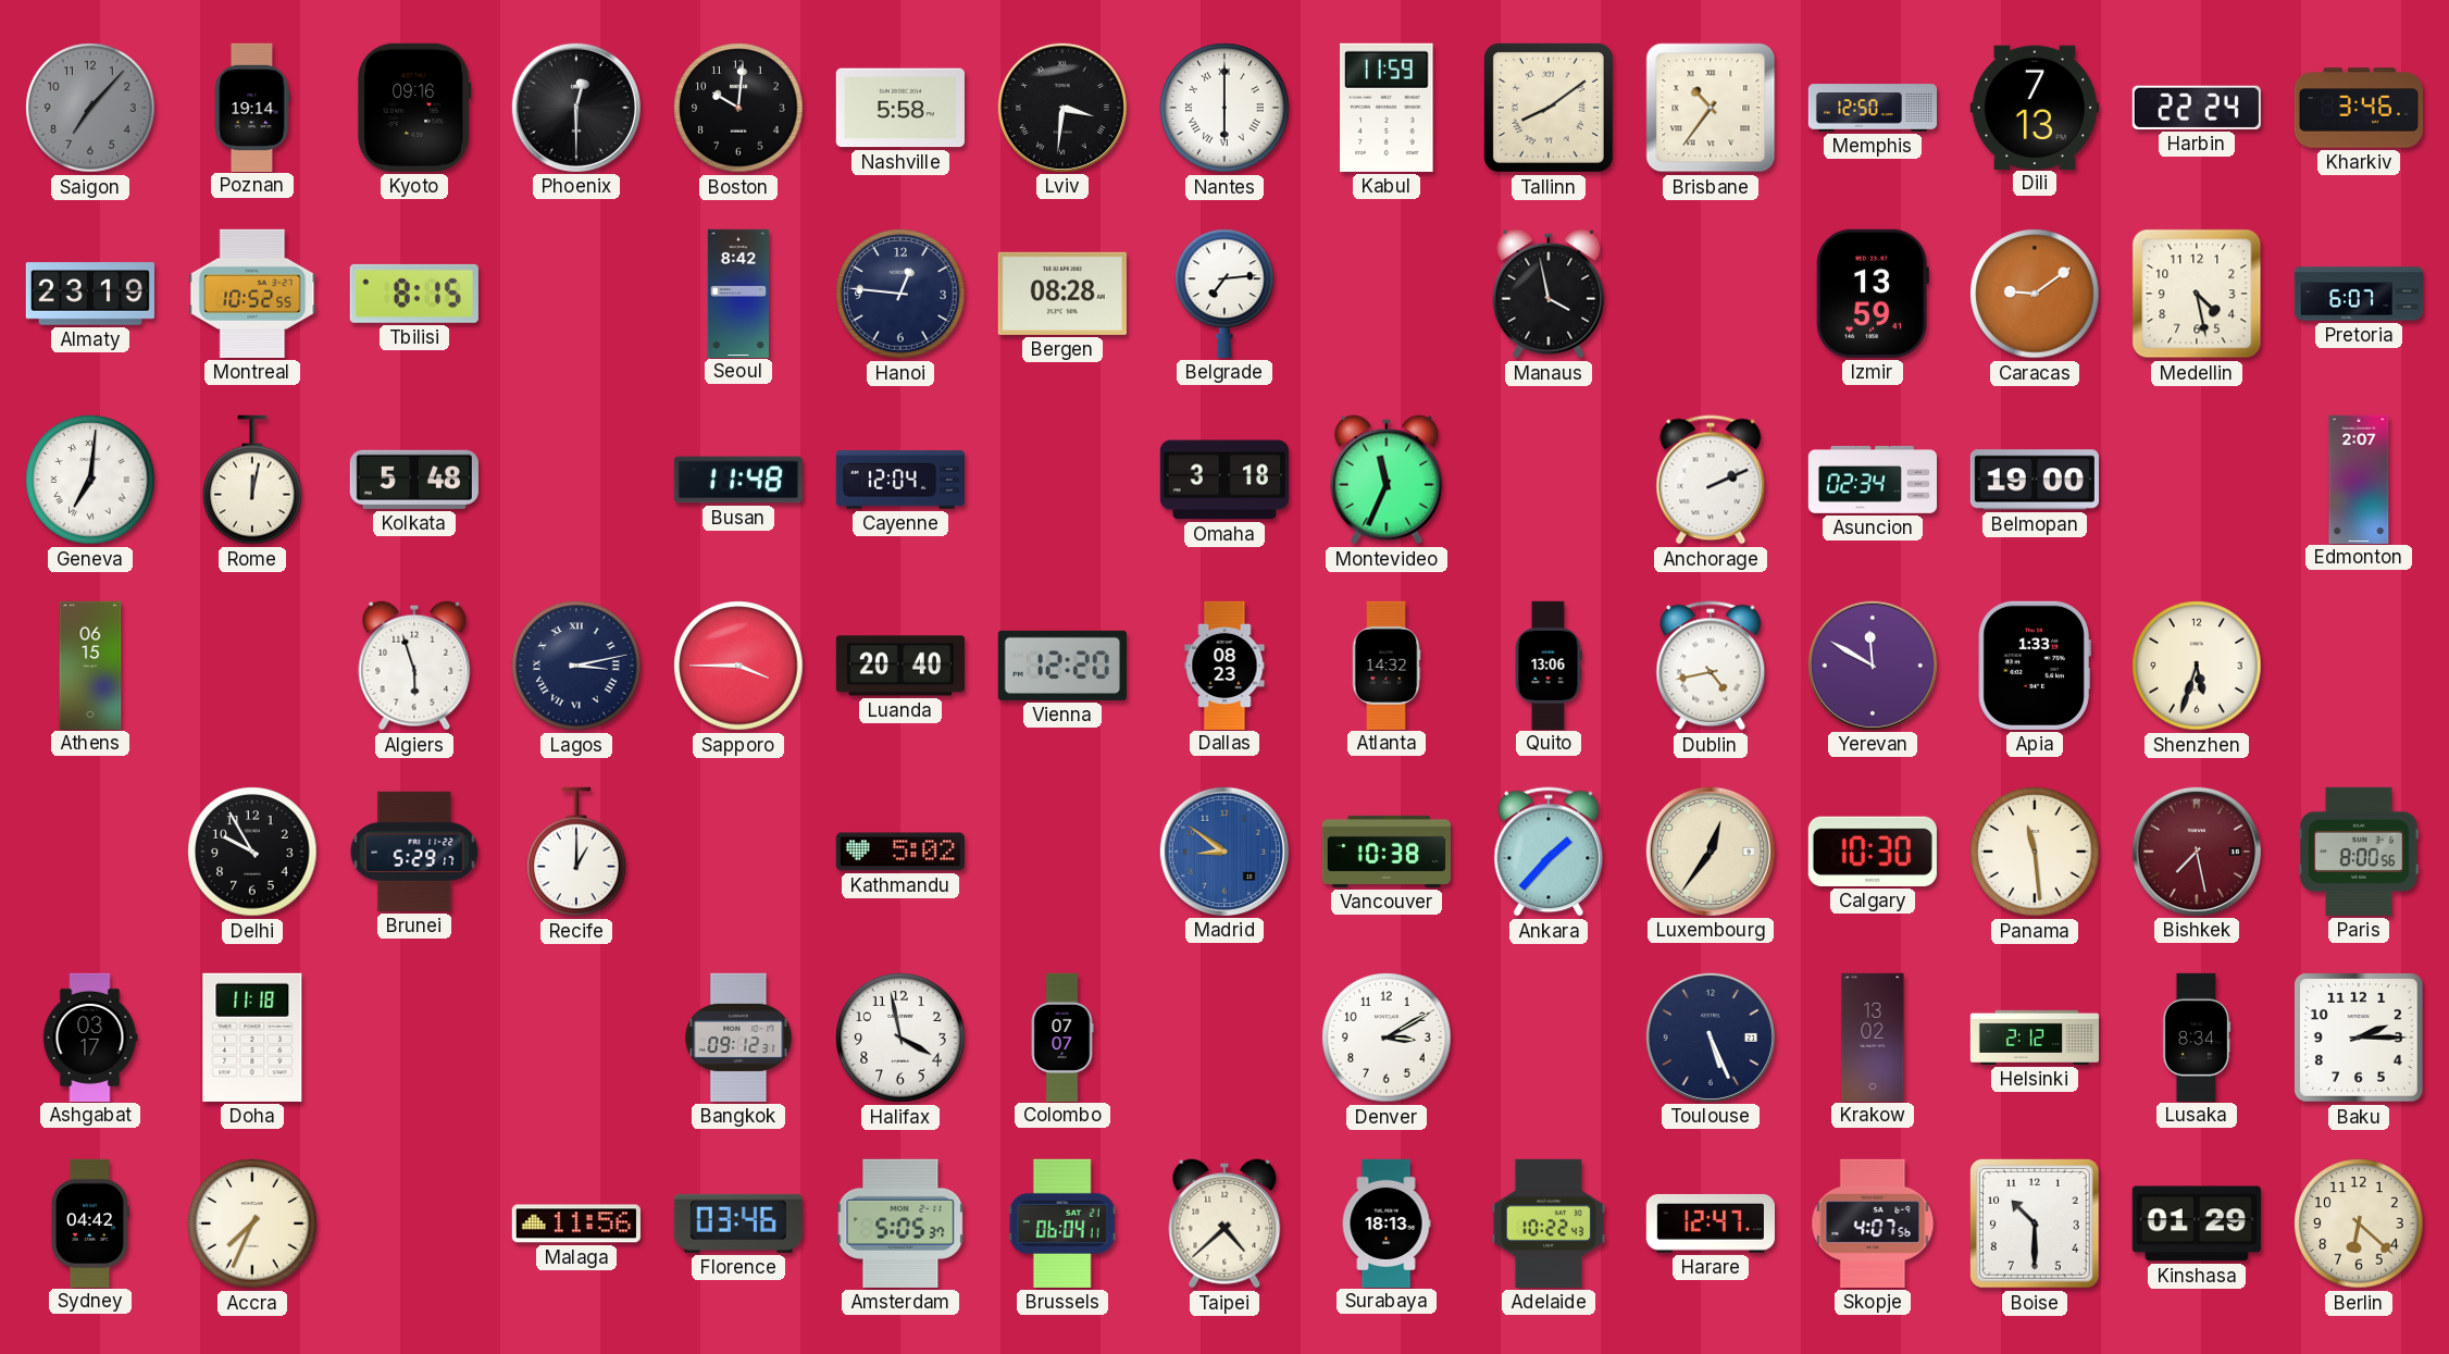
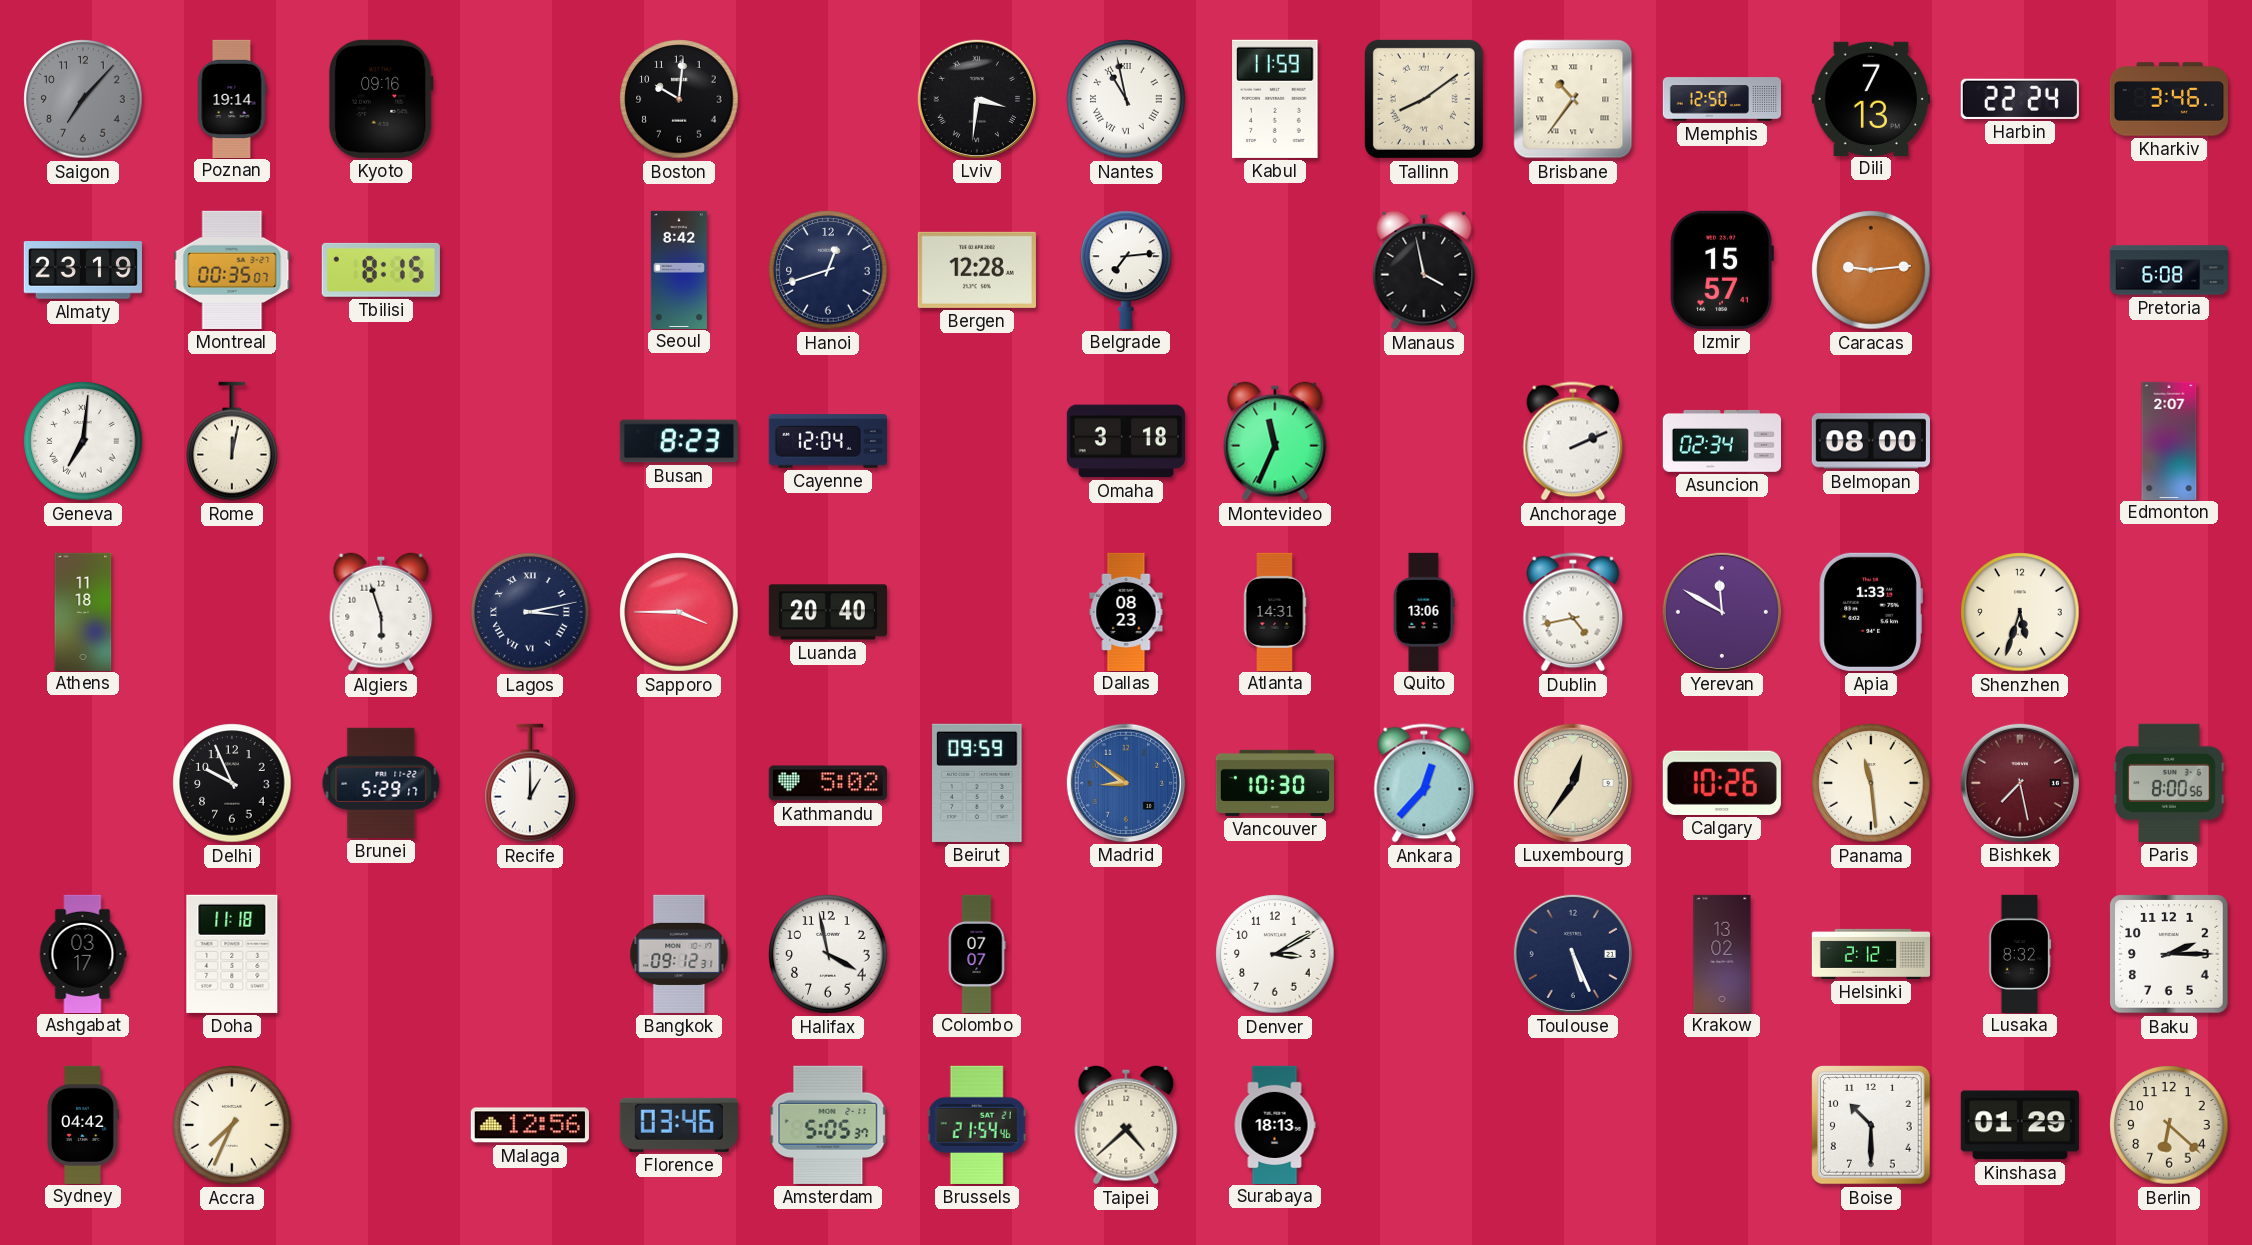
Phoenix: 12:30 -> none
Nashville: 5:58 -> none
Nantes: 6:00 -> 10:58
Montreal: 10:52 -> 00:35
Hanoi: 12:46 -> 12:42
Bergen: 08:28 -> 12:28
Izmir: 13:59 -> 15:57
Caracas: 9:09 -> 9:14
Medellin: 4:28 -> none
Pretoria: 6:07 -> 6:08
Kolkata: 5:48 -> none
Busan: 11:48 -> 8:23
Belmopan: 19:00 -> 08:00
Athens: 06:15 -> 11:18
Vienna: 12:20 -> none
Atlanta: 14:32 -> 14:31
Delhi: 9:55 -> 9:56
Beirut: none -> 09:59
Vancouver: 10:38 -> 10:30
Ankara: 1:37 -> 12:37
Calgary: 10:30 -> 10:26
Lusaka: 8:34 -> 8:32
Malaga: 11:56 -> 12:56
Brussels: 06:04 -> 21:54
Adelaide: 10:22 -> none
Harare: 12:47 -> none
Skopje: 4:07 -> none
